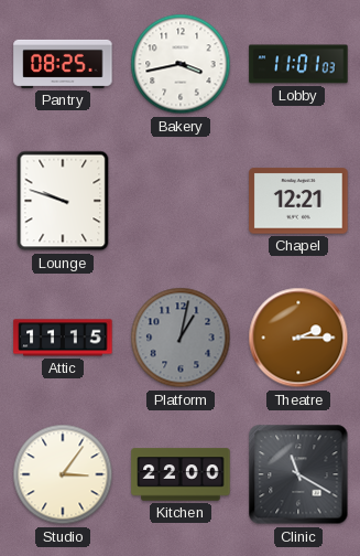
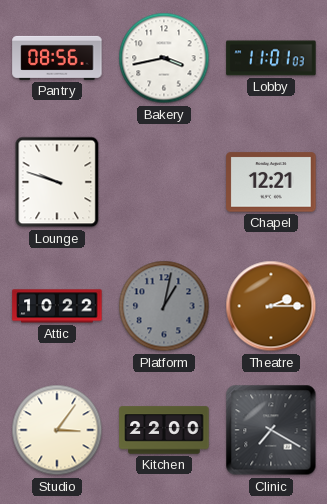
Pantry: 08:25 -> 08:56
Attic: 11:15 -> 10:22
Clinic: 11:20 -> 7:20
